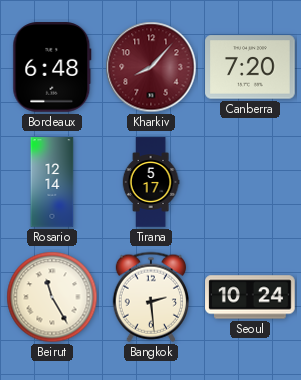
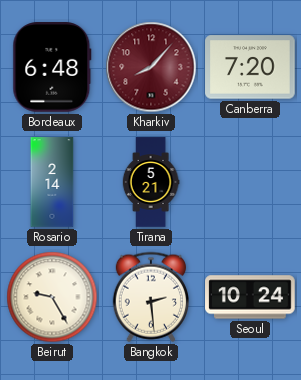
Rosario: 12:14 -> 2:14
Tirana: 5:17 -> 5:21
Beirut: 11:25 -> 9:25
